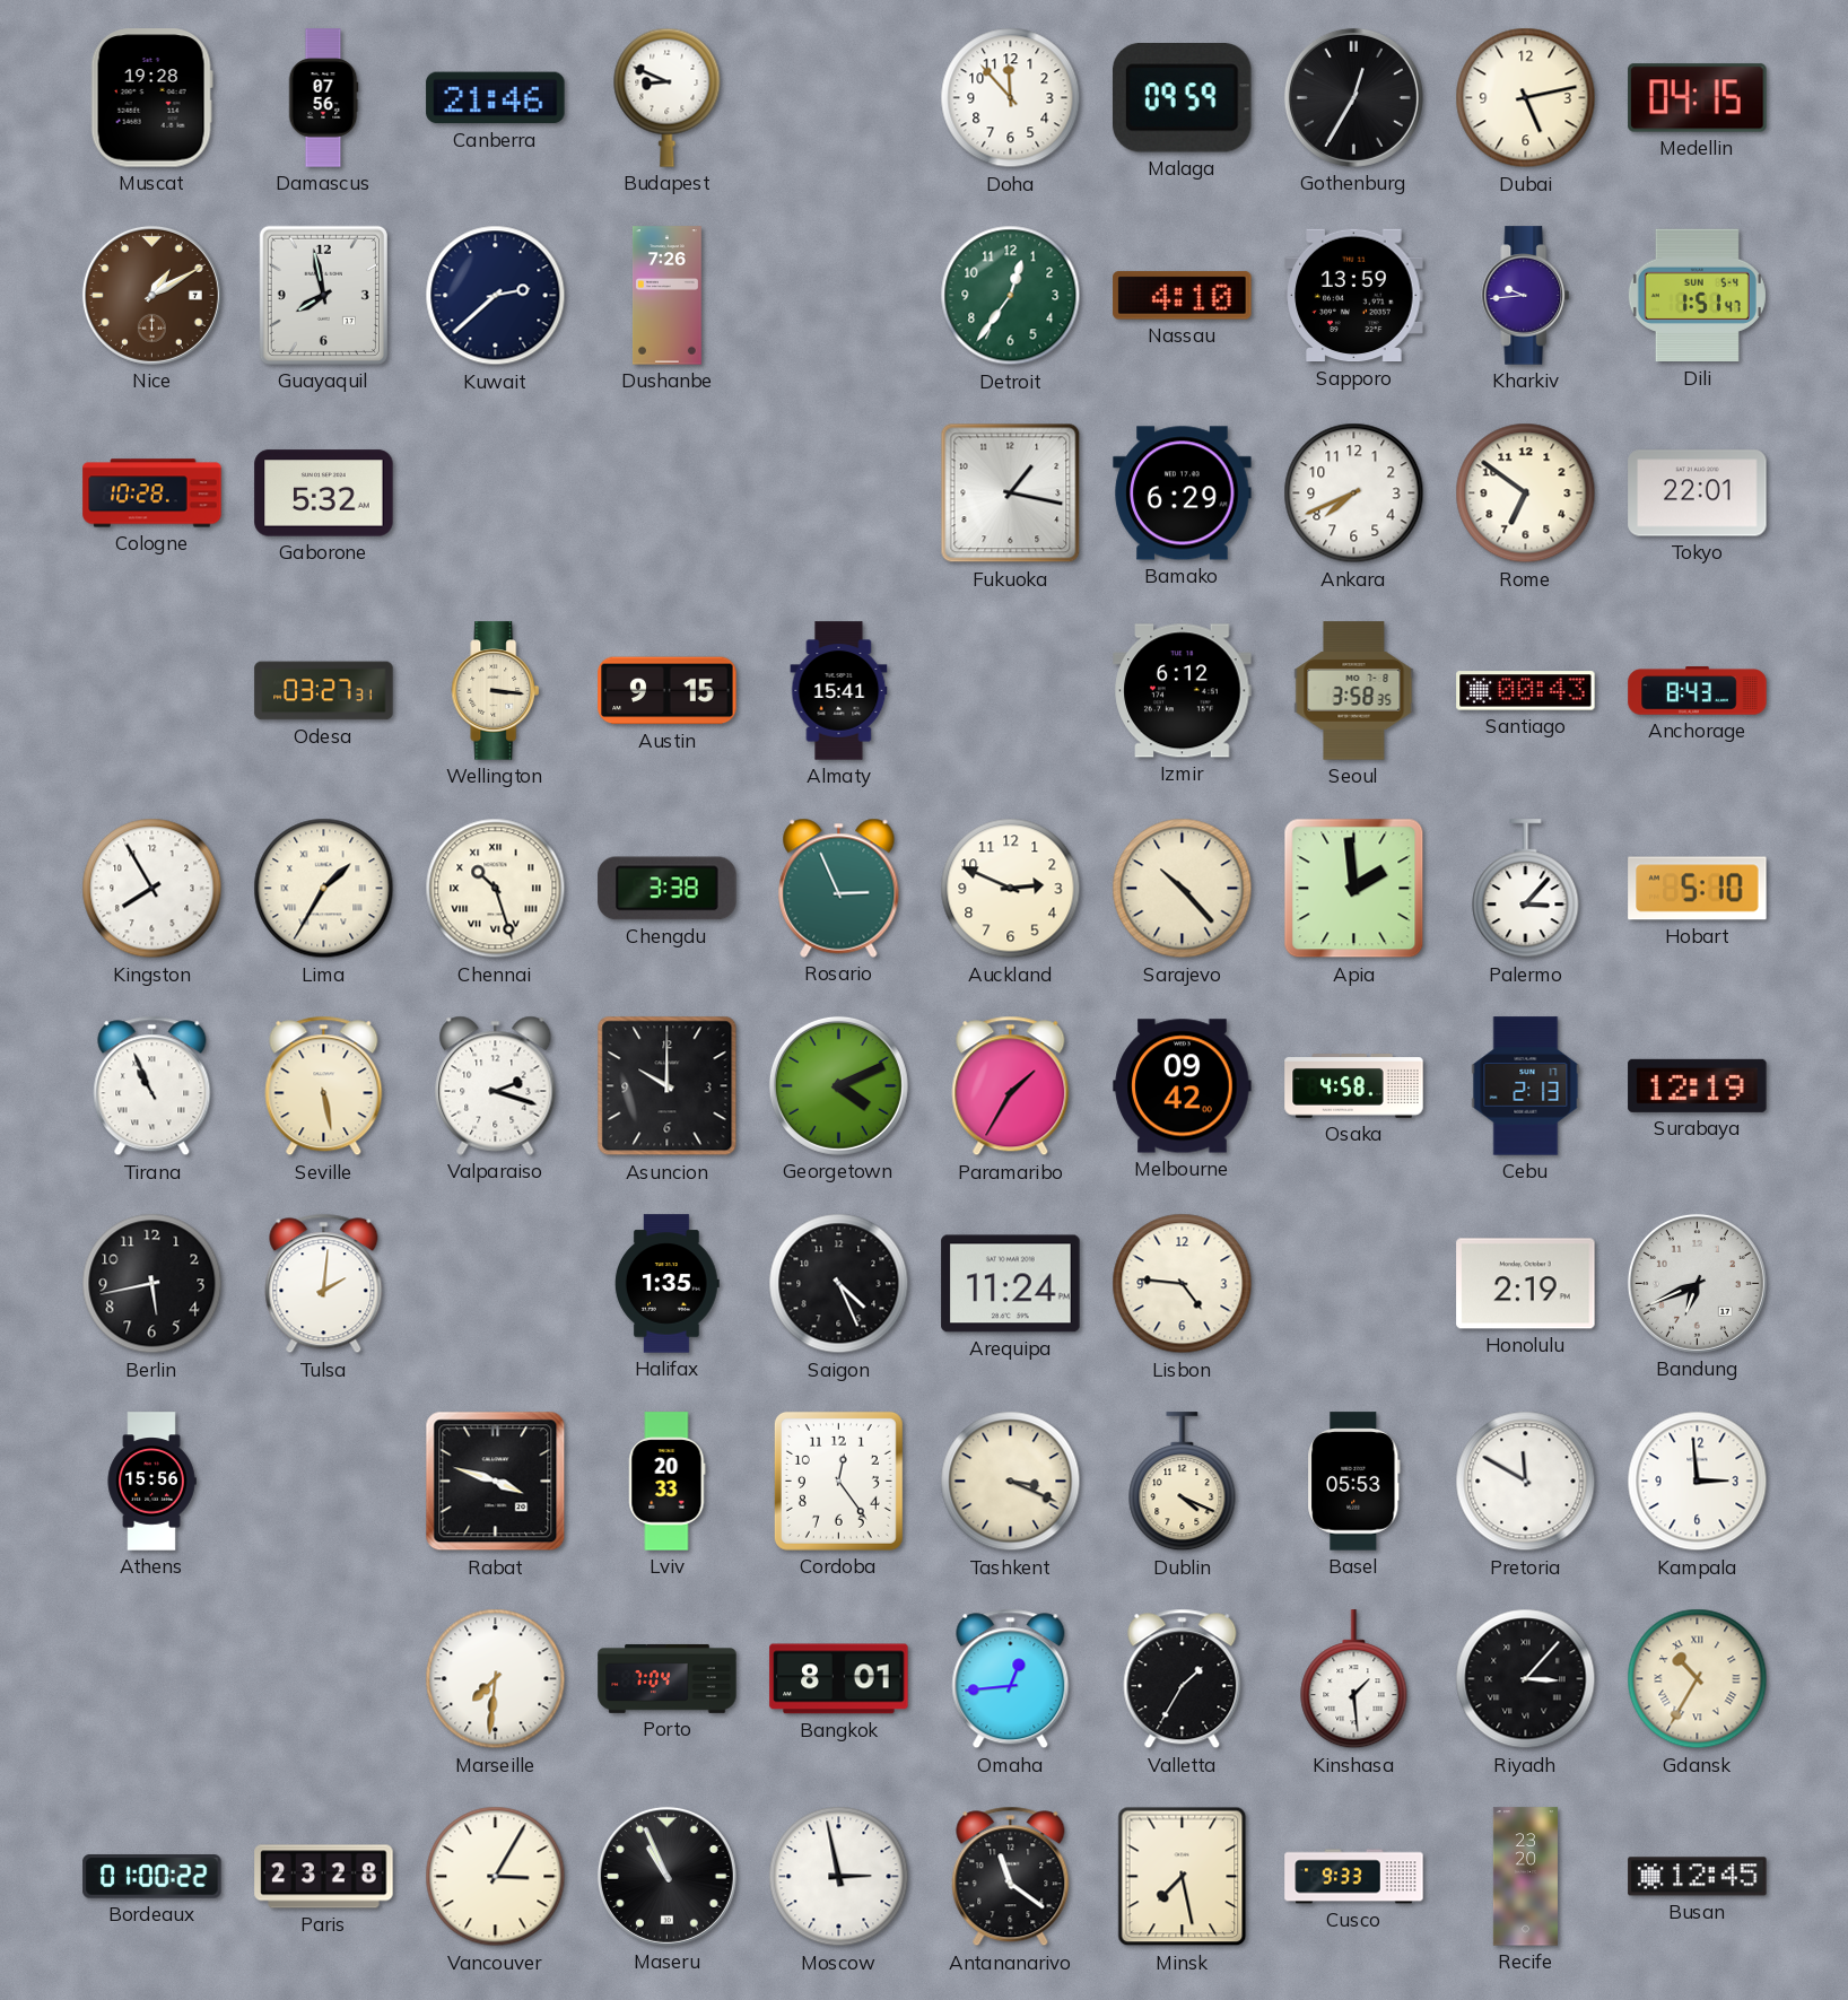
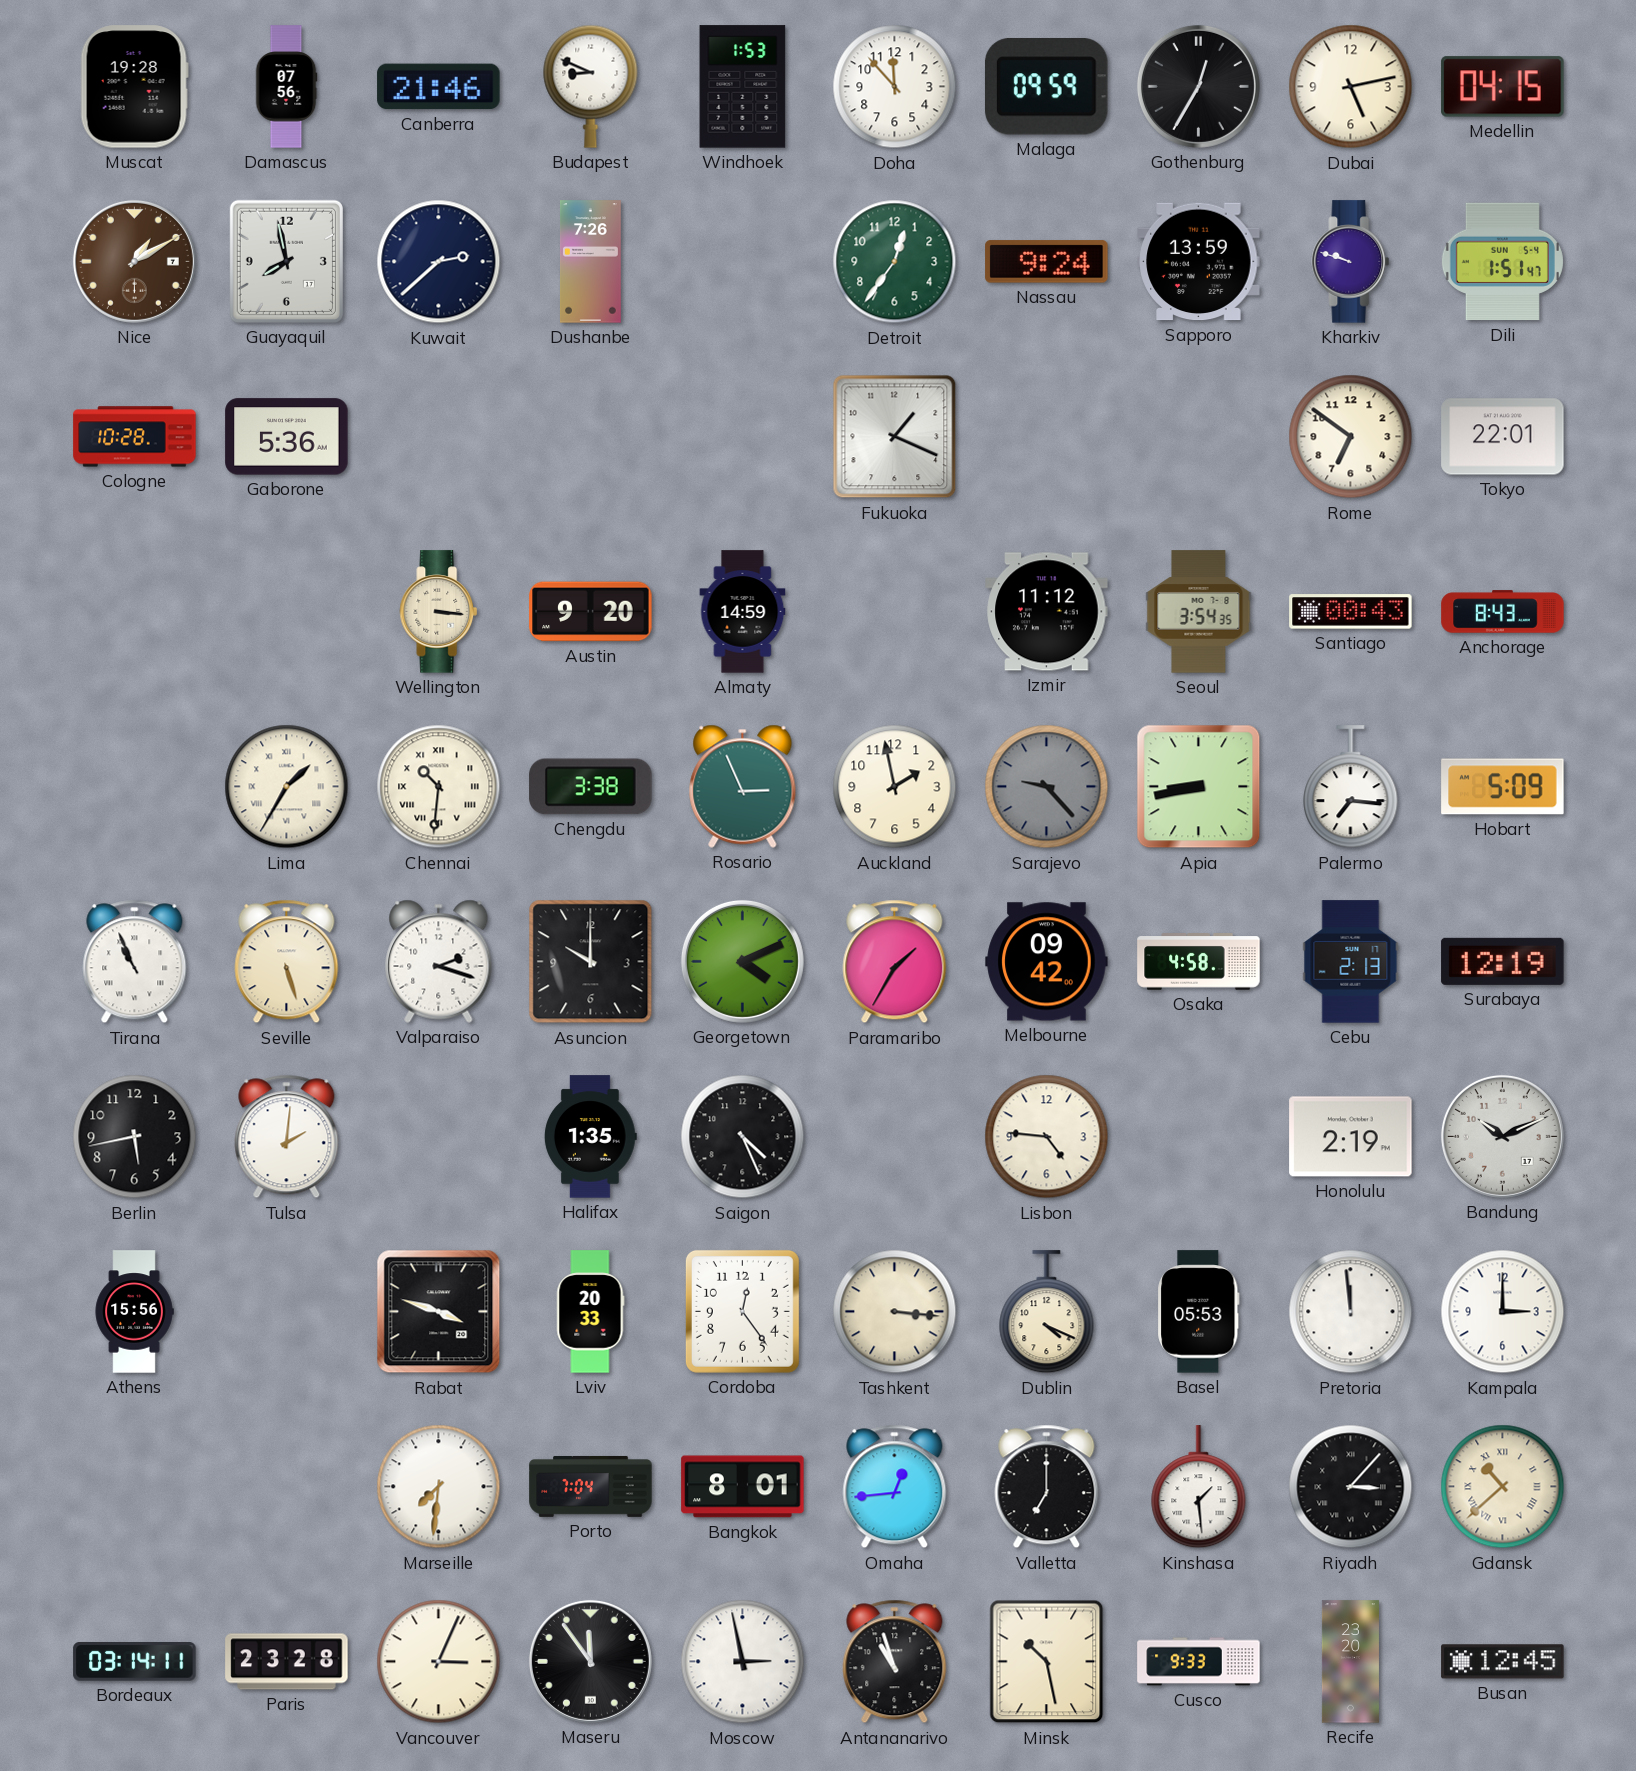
Windhoek: none -> 1:53
Nassau: 4:10 -> 9:24
Kharkiv: 9:44 -> 9:48
Gaborone: 5:32 -> 5:36
Fukuoka: 1:17 -> 1:19
Bamako: 6:29 -> none
Ankara: 7:41 -> none
Odesa: 03:27 -> none
Austin: 9:15 -> 9:20
Almaty: 15:41 -> 14:59
Izmir: 6:12 -> 11:12
Seoul: 3:58 -> 3:54
Kingston: 7:55 -> none
Chennai: 10:27 -> 10:31
Auckland: 2:49 -> 1:58
Sarajevo: 10:23 -> 9:23
Sarajevo dial: cream -> grey
Apia: 1:59 -> 8:43
Palermo: 3:07 -> 7:16
Hobart: 5:10 -> 5:09
Seville: 5:28 -> 5:27
Arequipa: 11:24 -> none
Bandung: 6:41 -> 10:11
Tashkent: 3:19 -> 3:16
Pretoria: 11:50 -> 11:59
Kampala: 2:59 -> 3:00
Valletta: 1:35 -> 7:00
Gdansk: 10:35 -> 10:38
Bordeaux: 01:00 -> 03:14
Vancouver: 3:05 -> 3:04
Maseru: 10:56 -> 11:54
Antananarivo: 11:21 -> 10:57
Minsk: 7:28 -> 10:28
